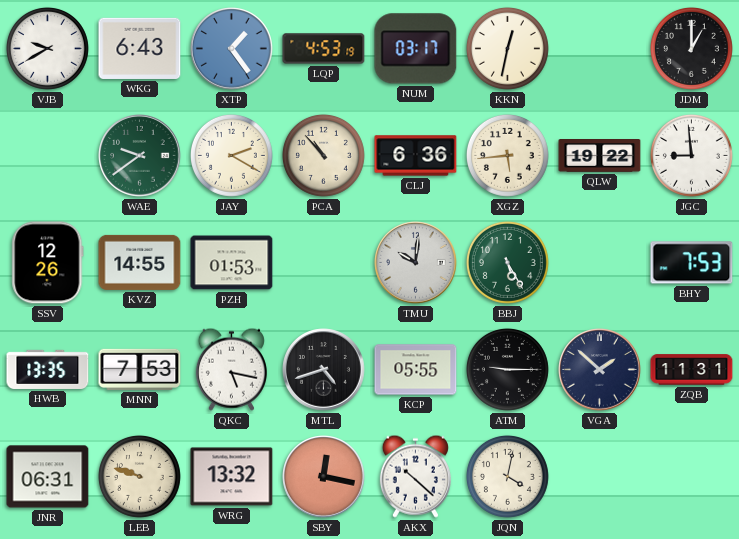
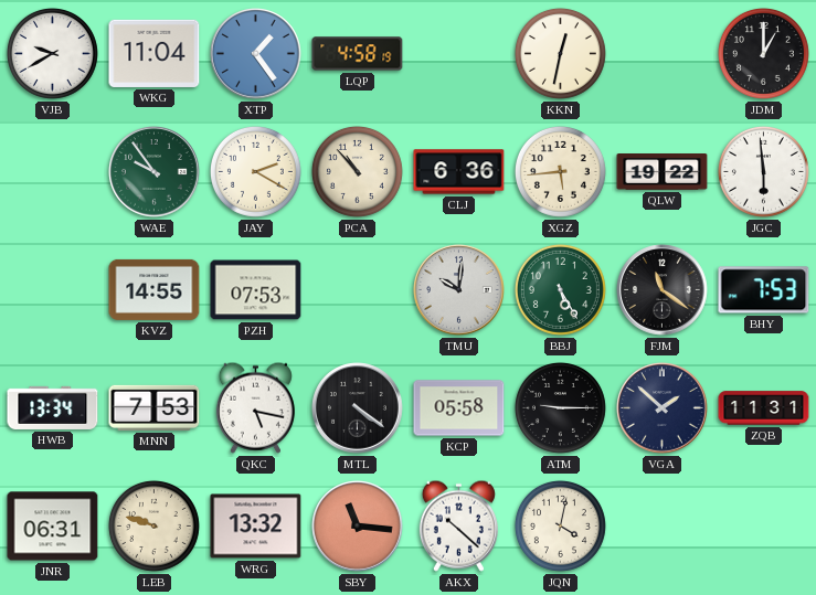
WKG: 6:43 -> 11:04
LQP: 4:53 -> 4:58
NUM: 03:17 -> none
WAE: 9:39 -> 9:54
JGC: 8:59 -> 5:59
SSV: 12:26 -> none
PZH: 01:53 -> 07:53
FJM: none -> 11:21
HWB: 13:35 -> 13:34
MTL: 4:42 -> 4:21
KCP: 05:55 -> 05:58
SBY: 12:17 -> 11:16
